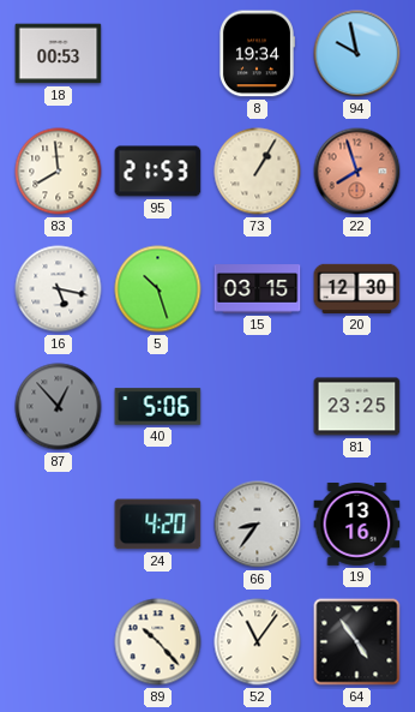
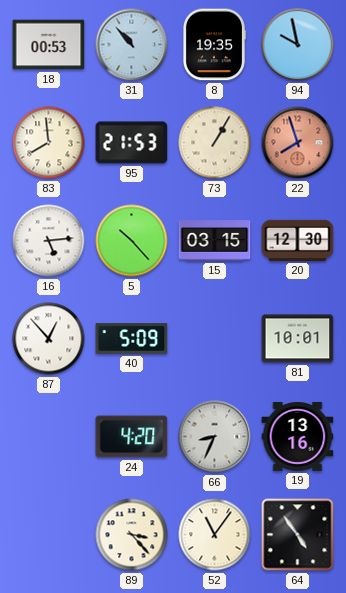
31: none -> 10:53
8: 19:34 -> 19:35
16: 5:17 -> 5:14
5: 10:27 -> 10:23
87 dial: grey -> white
40: 5:06 -> 5:09
81: 23:25 -> 10:01
66: 8:36 -> 8:34
89: 10:23 -> 3:23
